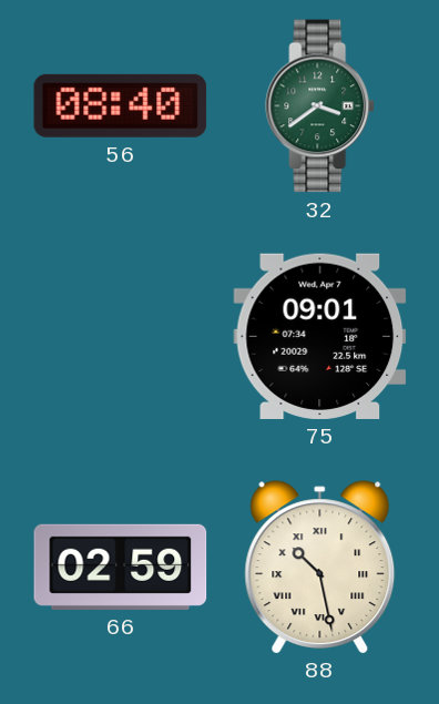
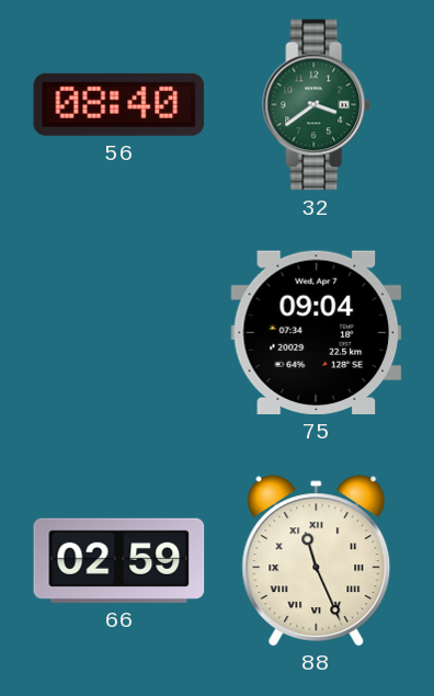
75: 09:01 -> 09:04
88: 10:28 -> 11:26
